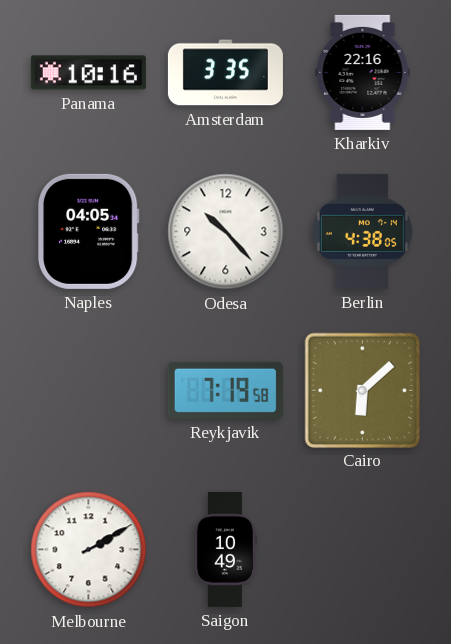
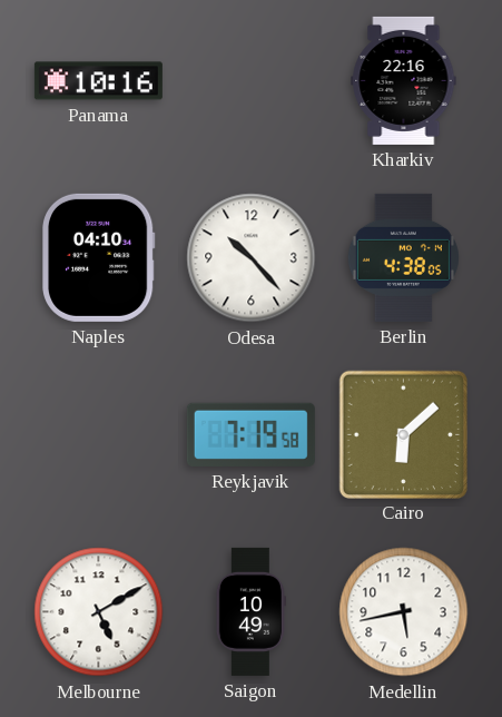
Amsterdam: 3:35 -> none
Naples: 04:05 -> 04:10
Melbourne: 2:10 -> 5:10
Medellin: none -> 5:43
